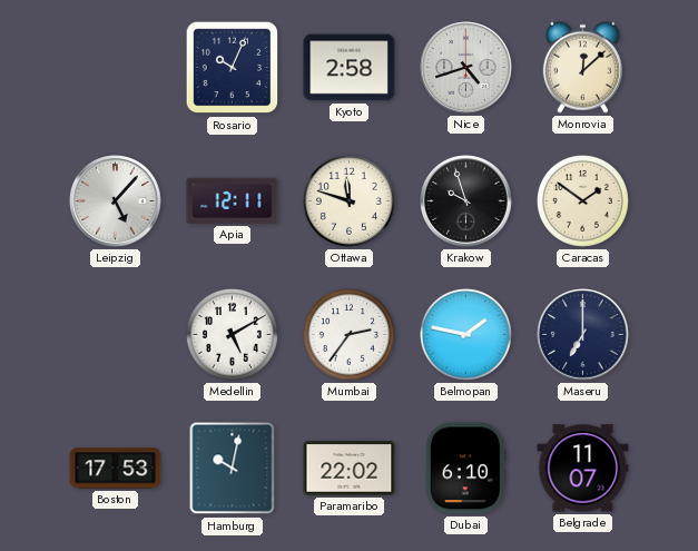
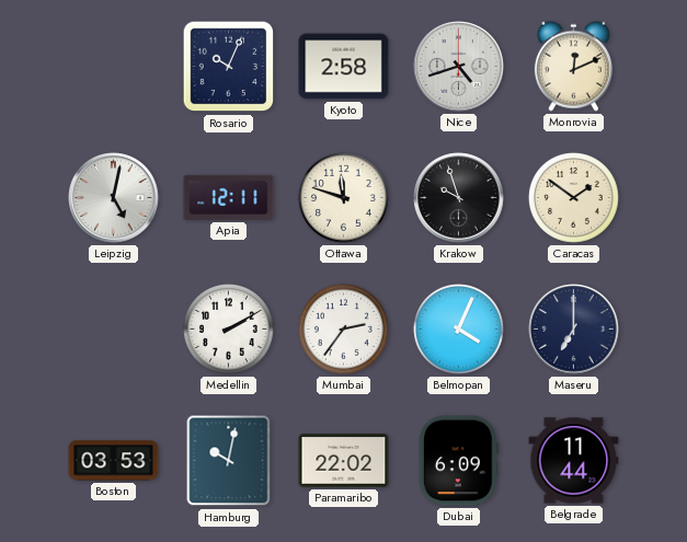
Monrovia: 12:08 -> 12:11
Leipzig: 5:07 -> 5:02
Medellin: 5:10 -> 2:10
Belmopan: 1:47 -> 4:04
Boston: 17:53 -> 03:53
Dubai: 6:10 -> 6:09
Belgrade: 11:07 -> 11:44
